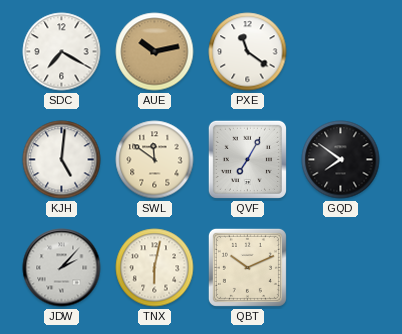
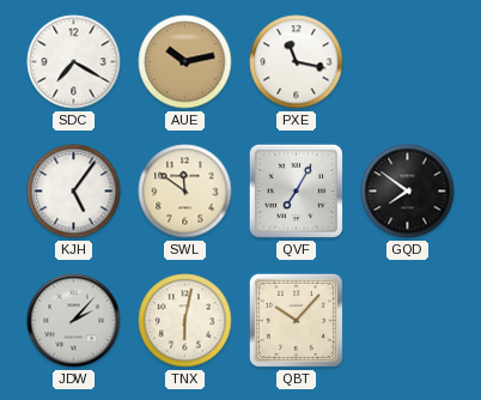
PXE: 11:21 -> 11:17
KJH: 5:01 -> 5:06
QBT: 10:11 -> 10:07
